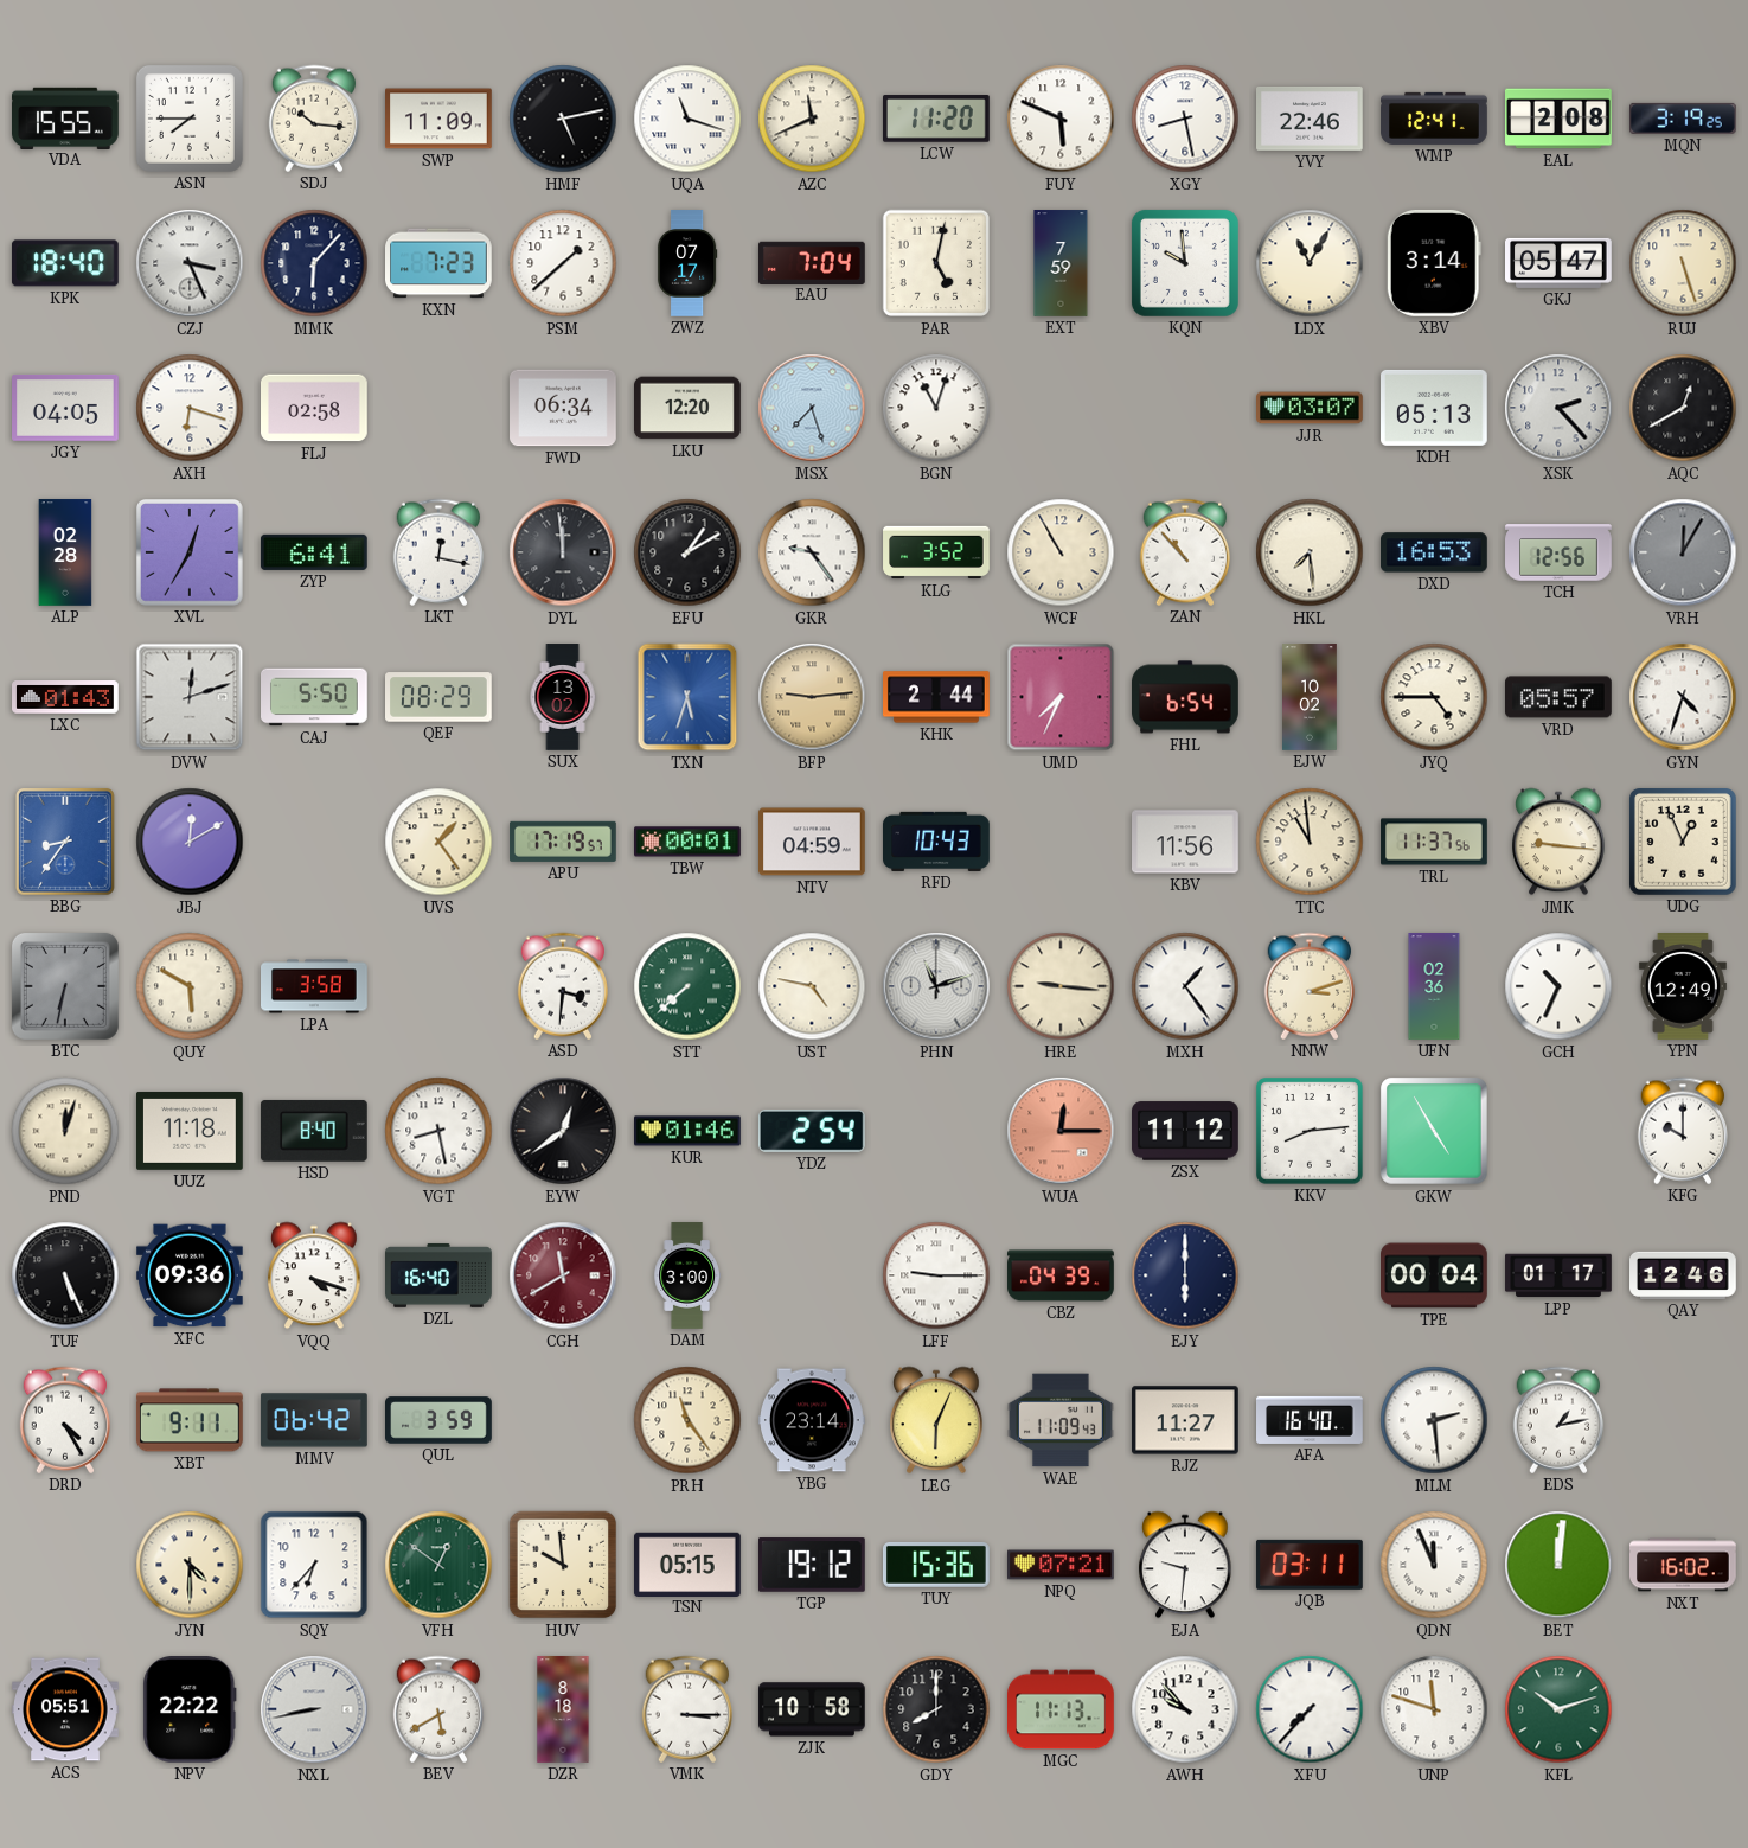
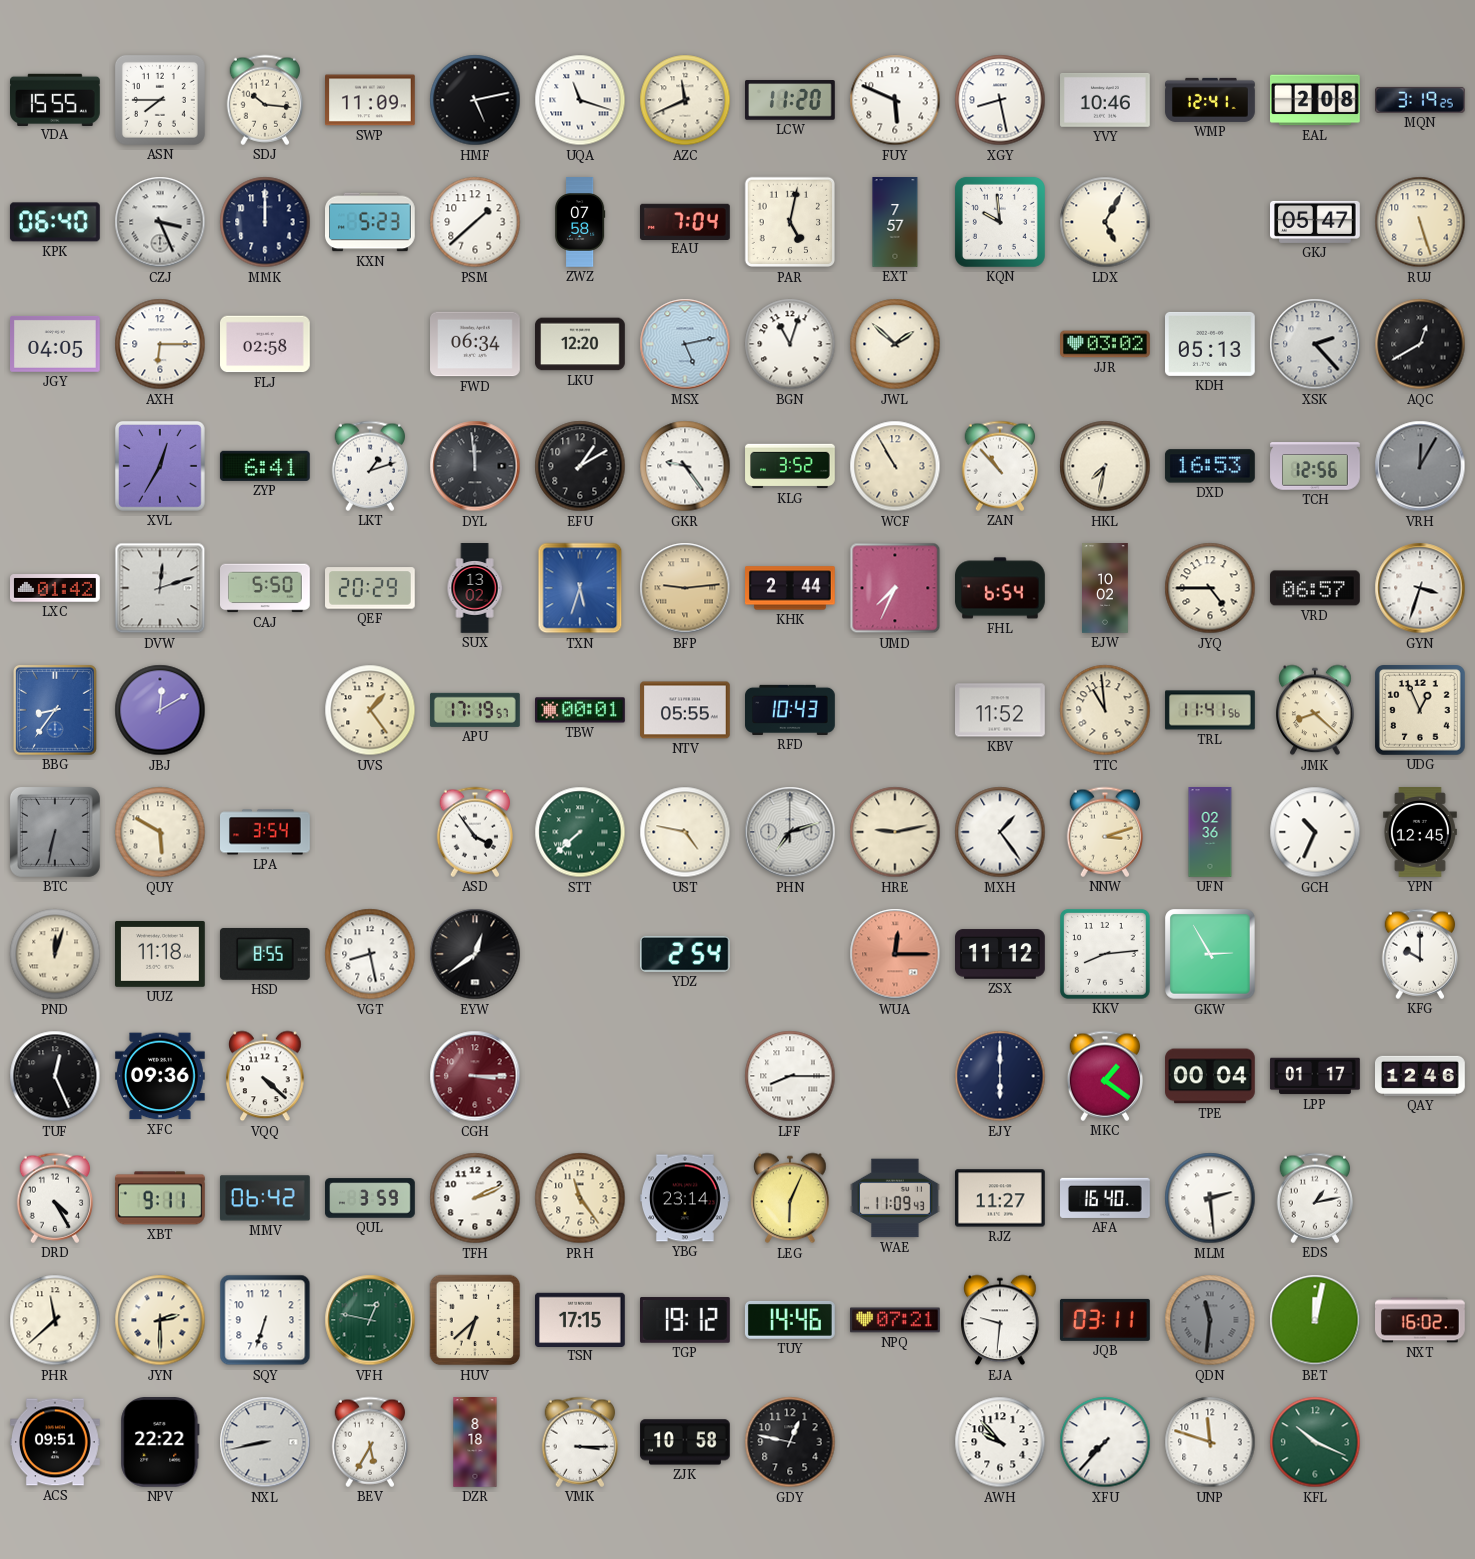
YVY: 22:46 -> 10:46
KPK: 18:40 -> 06:40
MMK: 6:07 -> 12:00
KXN: 7:23 -> 5:23
ZWZ: 07:17 -> 07:58
EXT: 7:59 -> 7:57
LDX: 11:05 -> 5:05
XBV: 3:14 -> none
AXH: 6:18 -> 6:15
MSX: 7:27 -> 5:13
JWL: none -> 1:52
JJR: 03:07 -> 03:02
ALP: 02:28 -> none
LKT: 12:17 -> 1:12
HKL: 7:29 -> 7:32
LXC: 01:43 -> 01:42
QEF: 08:29 -> 20:29
VRD: 05:57 -> 06:57
GYN: 4:33 -> 3:33
NTV: 04:59 -> 05:55
KBV: 11:56 -> 11:52
TRL: 11:37 -> 11:41
JMK: 9:16 -> 8:22
LPA: 3:58 -> 3:54
ASD: 3:31 -> 3:54
PHN: 11:12 -> 7:12
HRE: 9:16 -> 9:13
YPN: 12:49 -> 12:45
HSD: 8:40 -> 8:55
KUR: 01:46 -> none
GKW: 4:55 -> 2:55
TUF: 5:26 -> 12:26
VQQ: 4:18 -> 4:22
DZL: 16:40 -> none
CGH: 11:40 -> 3:15
DAM: 3:00 -> none
LFF: 9:15 -> 8:15
CBZ: 04:39 -> none
MKC: none -> 1:21
TFH: none -> 2:11
PHR: none -> 11:38
JYN: 4:30 -> 2:30
SQY: 6:37 -> 6:33
VFH: 12:51 -> 12:47
HUV: 9:59 -> 6:38
TSN: 05:15 -> 17:15
TUY: 15:36 -> 14:46
QDN: 11:56 -> 11:31
QDN dial: white -> grey
BET: 12:01 -> 12:02
ACS: 05:51 -> 09:51
BEV: 5:40 -> 5:35
GDY: 8:00 -> 12:47
MGC: 11:13 -> none
KFL: 10:12 -> 10:19
